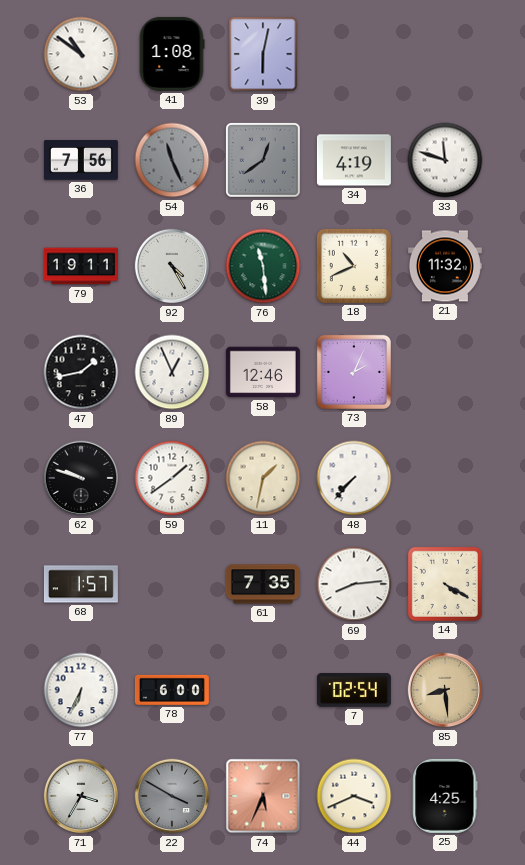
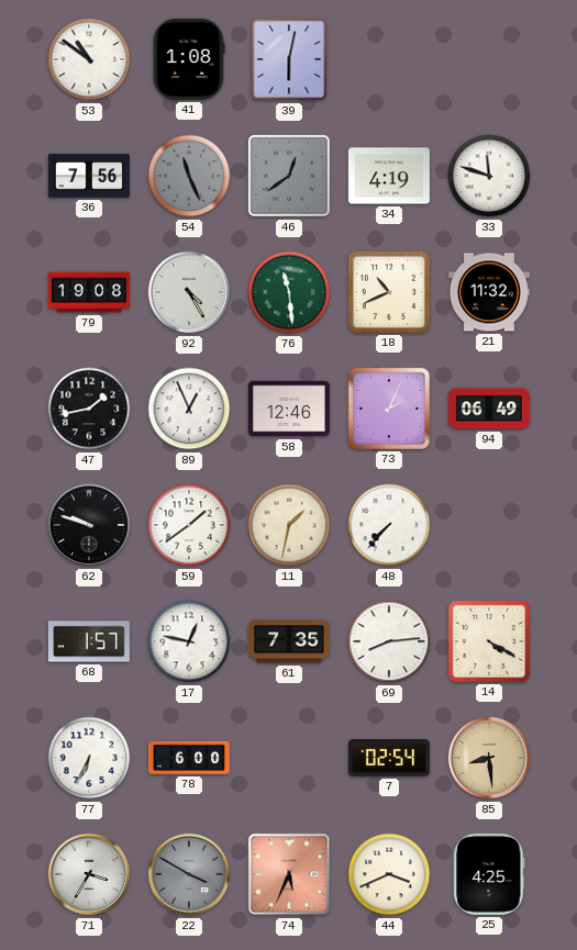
79: 19:11 -> 19:08
94: none -> 06:49
17: none -> 12:47
